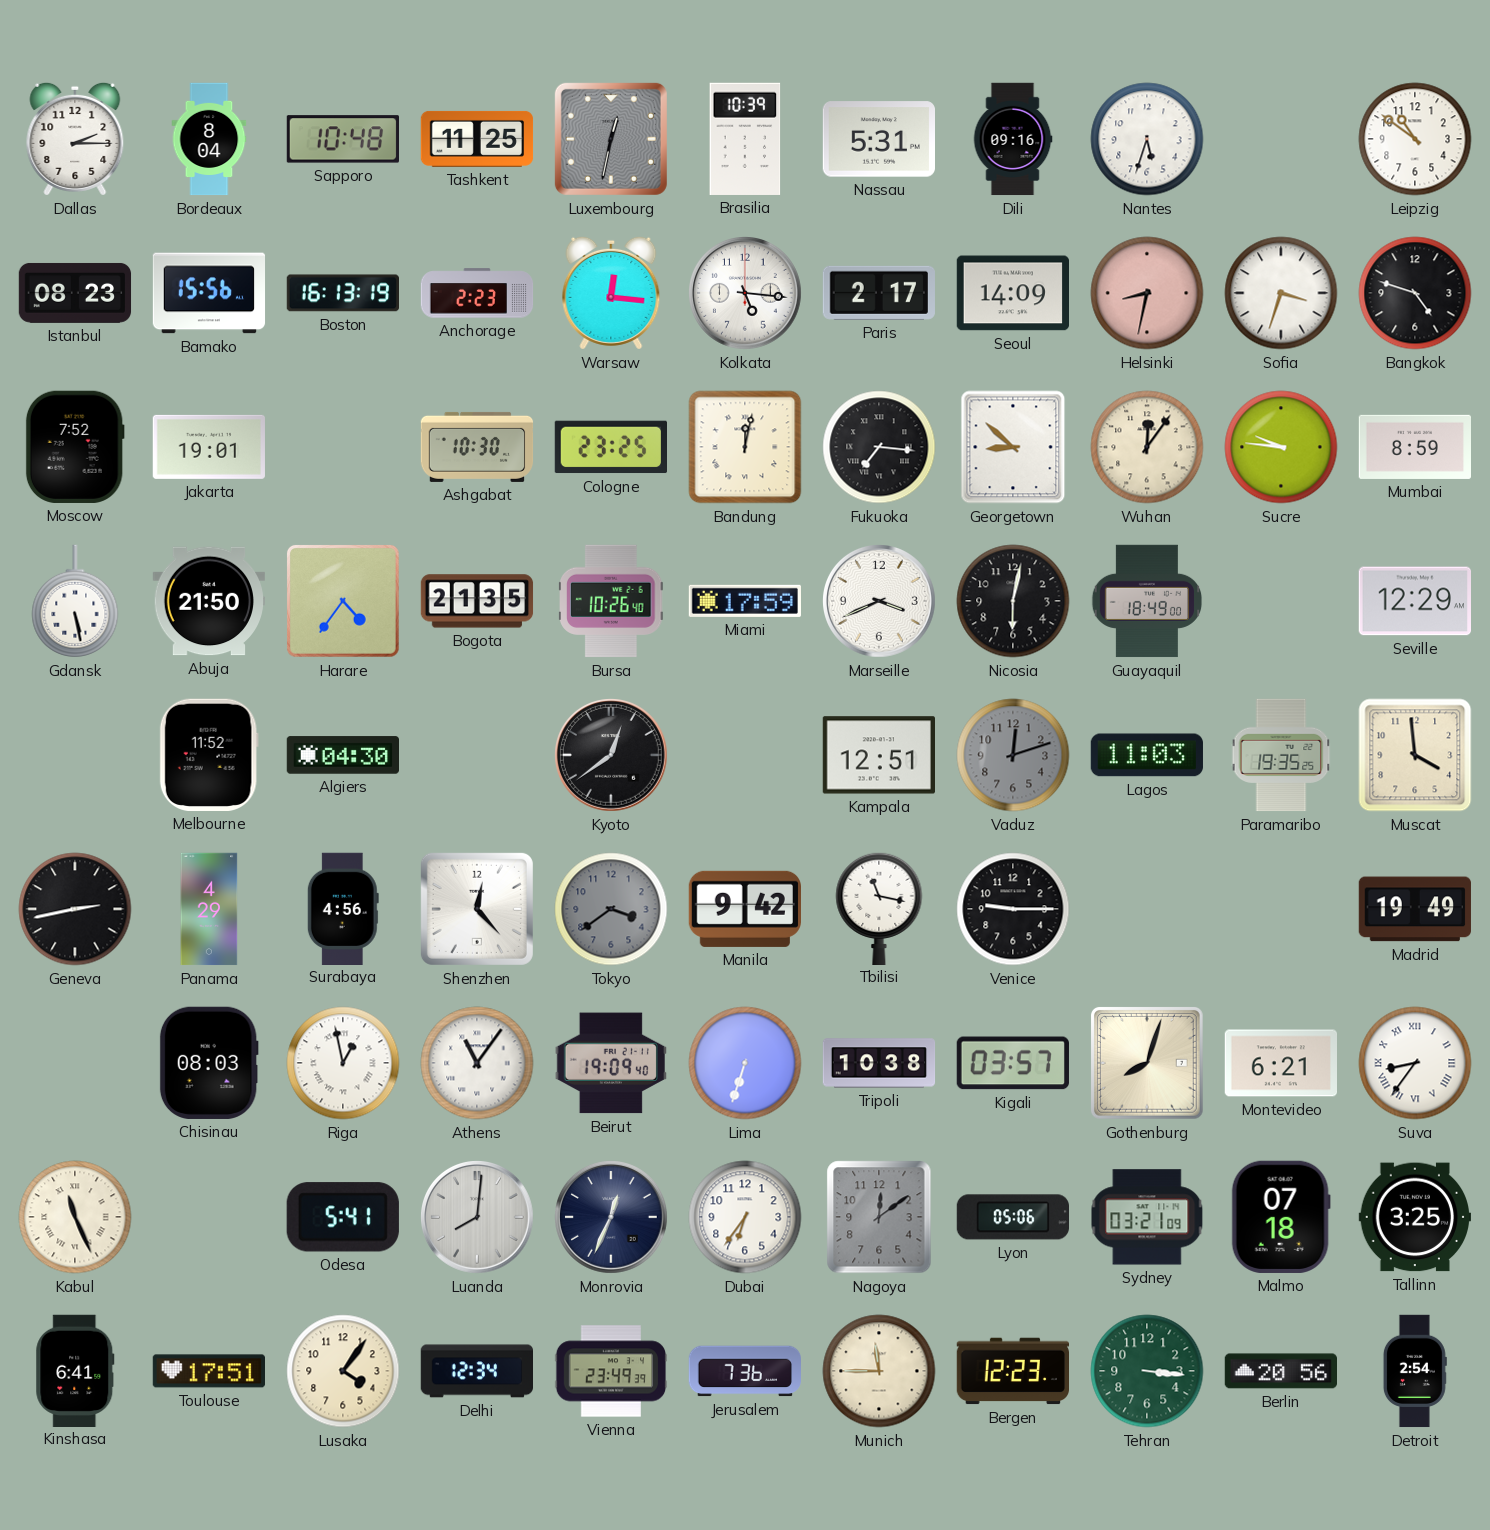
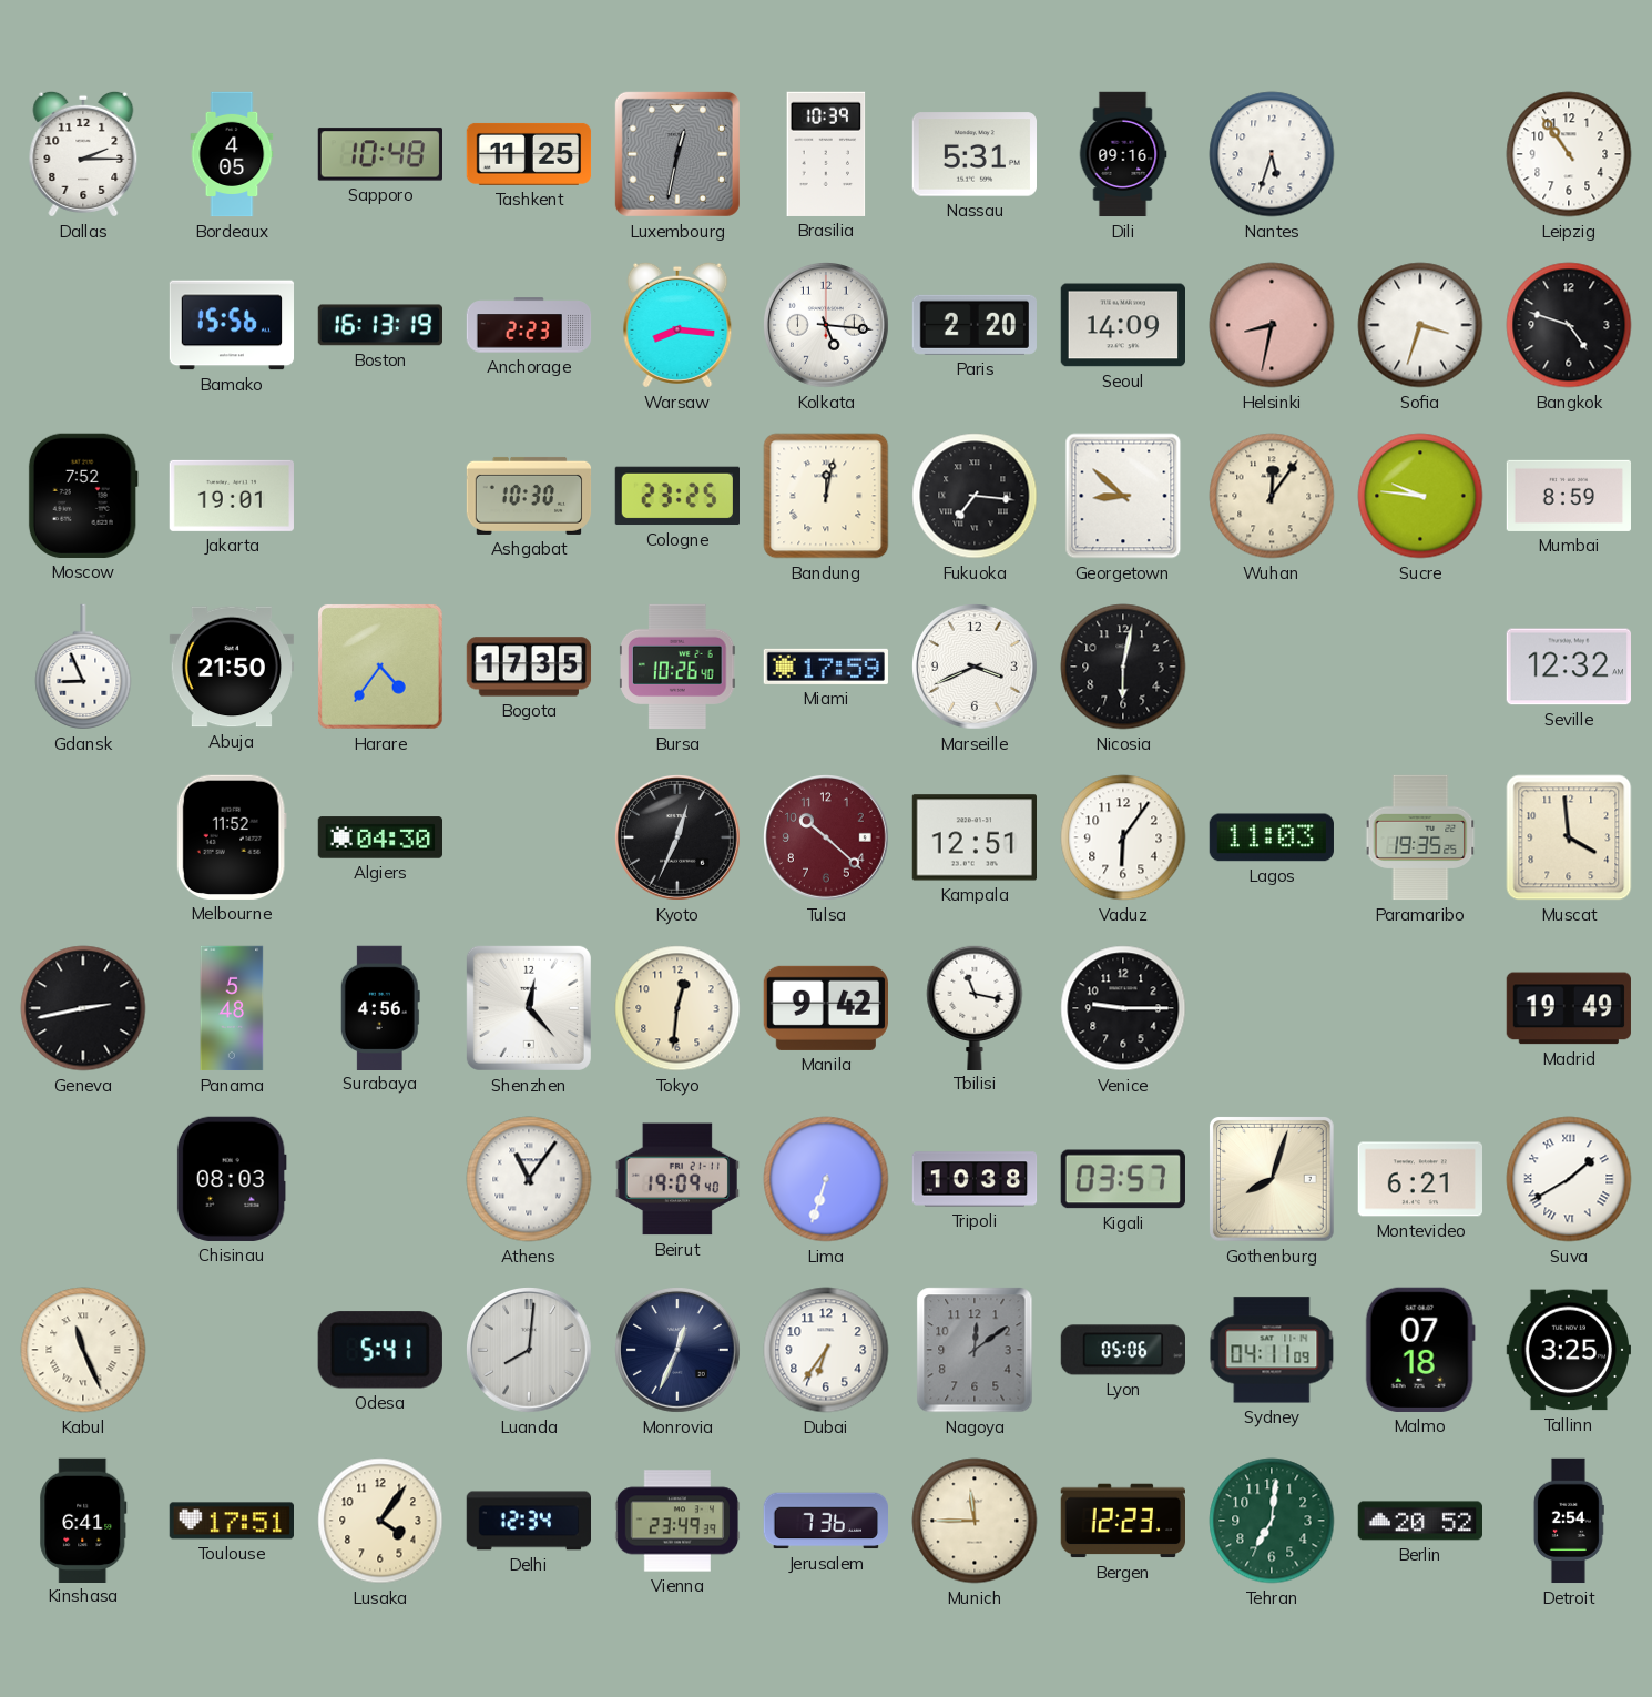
Bordeaux: 8:04 -> 4:05
Leipzig: 10:51 -> 10:54
Istanbul: 08:23 -> none
Warsaw: 12:16 -> 8:16
Paris: 2:17 -> 2:20
Gdansk: 5:28 -> 8:56
Bogota: 21:35 -> 17:35
Guayaquil: 18:49 -> none
Seville: 12:29 -> 12:32
Kyoto: 12:39 -> 12:34
Tulsa: none -> 10:22
Vaduz: 12:12 -> 6:06
Vaduz dial: grey -> white
Panama: 4:29 -> 5:48
Tokyo: 3:39 -> 12:31
Tokyo dial: grey -> cream
Riga: 12:58 -> none
Suva: 8:36 -> 1:40
Sydney: 03:21 -> 04:11
Tehran: 3:16 -> 7:01
Berlin: 20:56 -> 20:52
